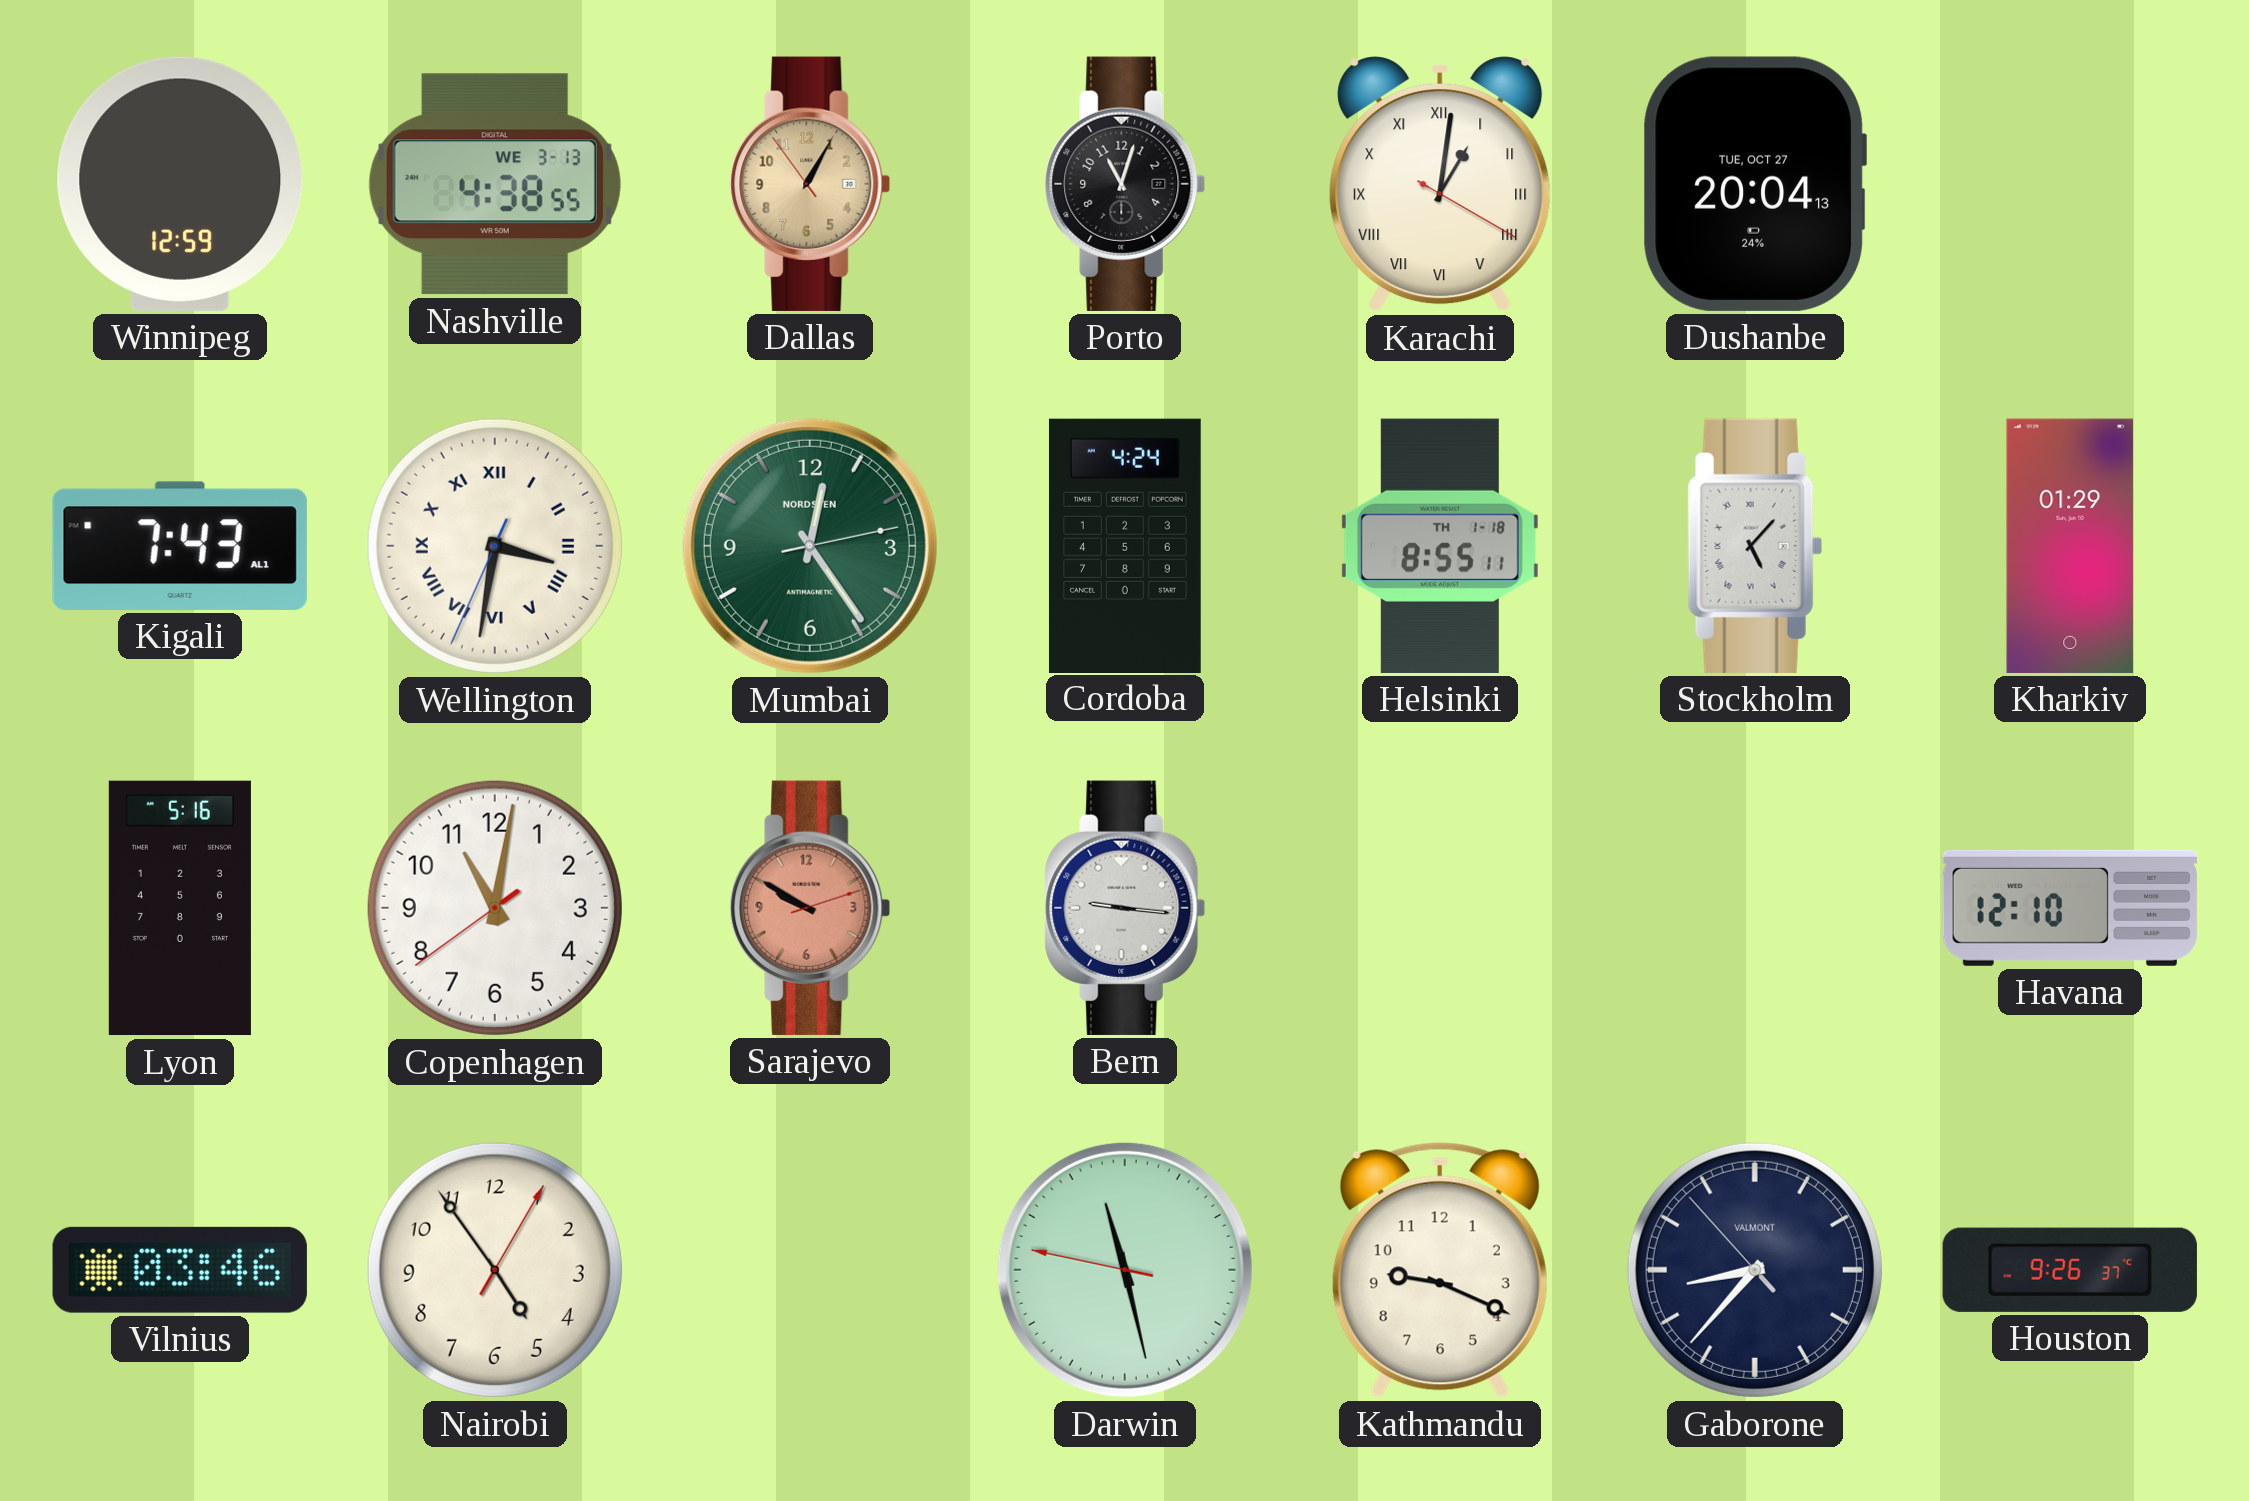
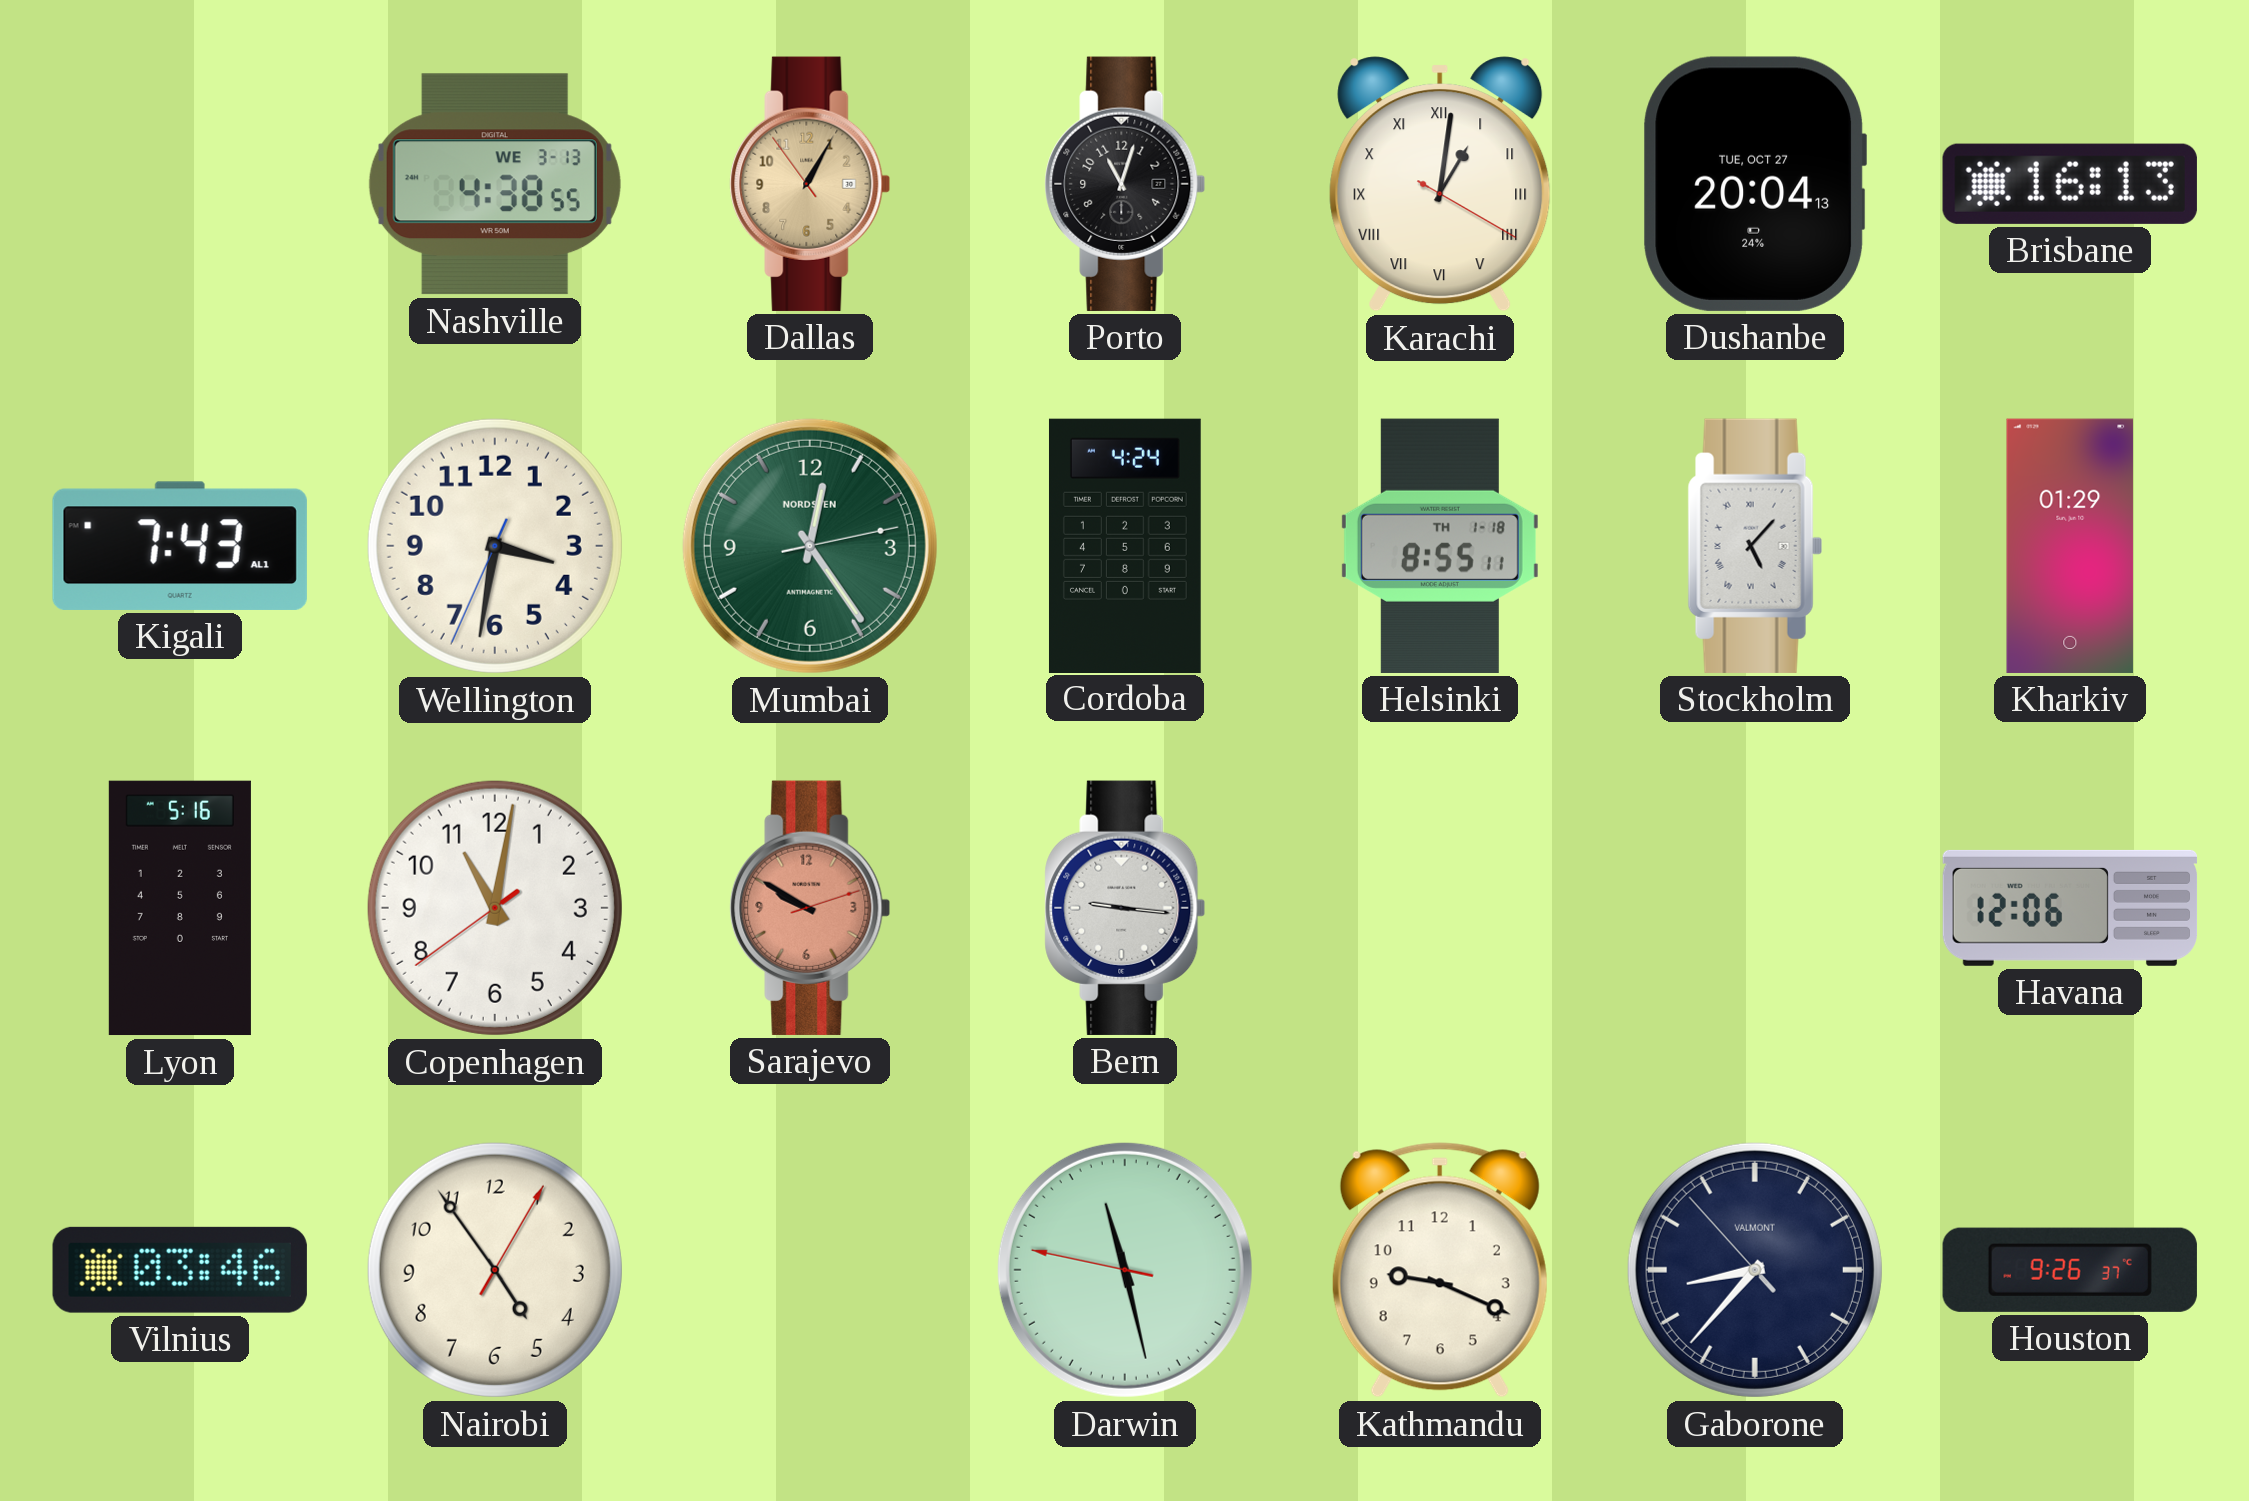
Winnipeg: 12:59 -> none
Brisbane: none -> 16:13
Wellington numerals: Roman -> Arabic
Havana: 12:10 -> 12:06
